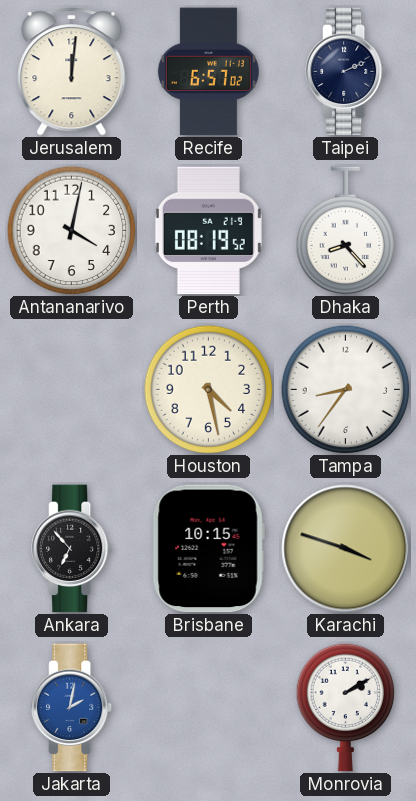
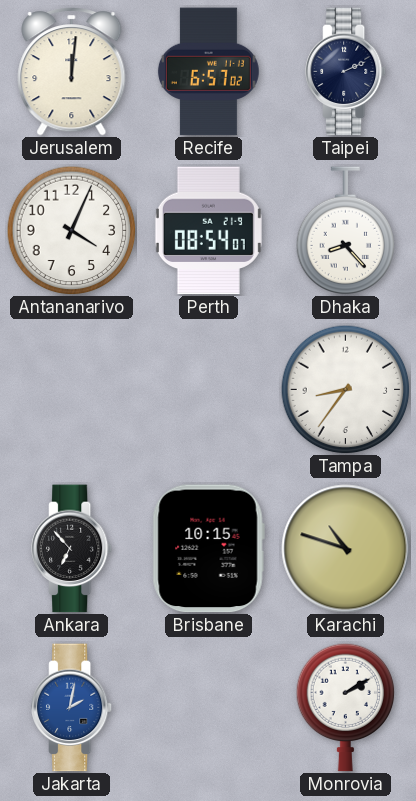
Antananarivo: 4:02 -> 4:04
Perth: 08:19 -> 08:54
Houston: 4:28 -> none
Karachi: 3:48 -> 10:48
